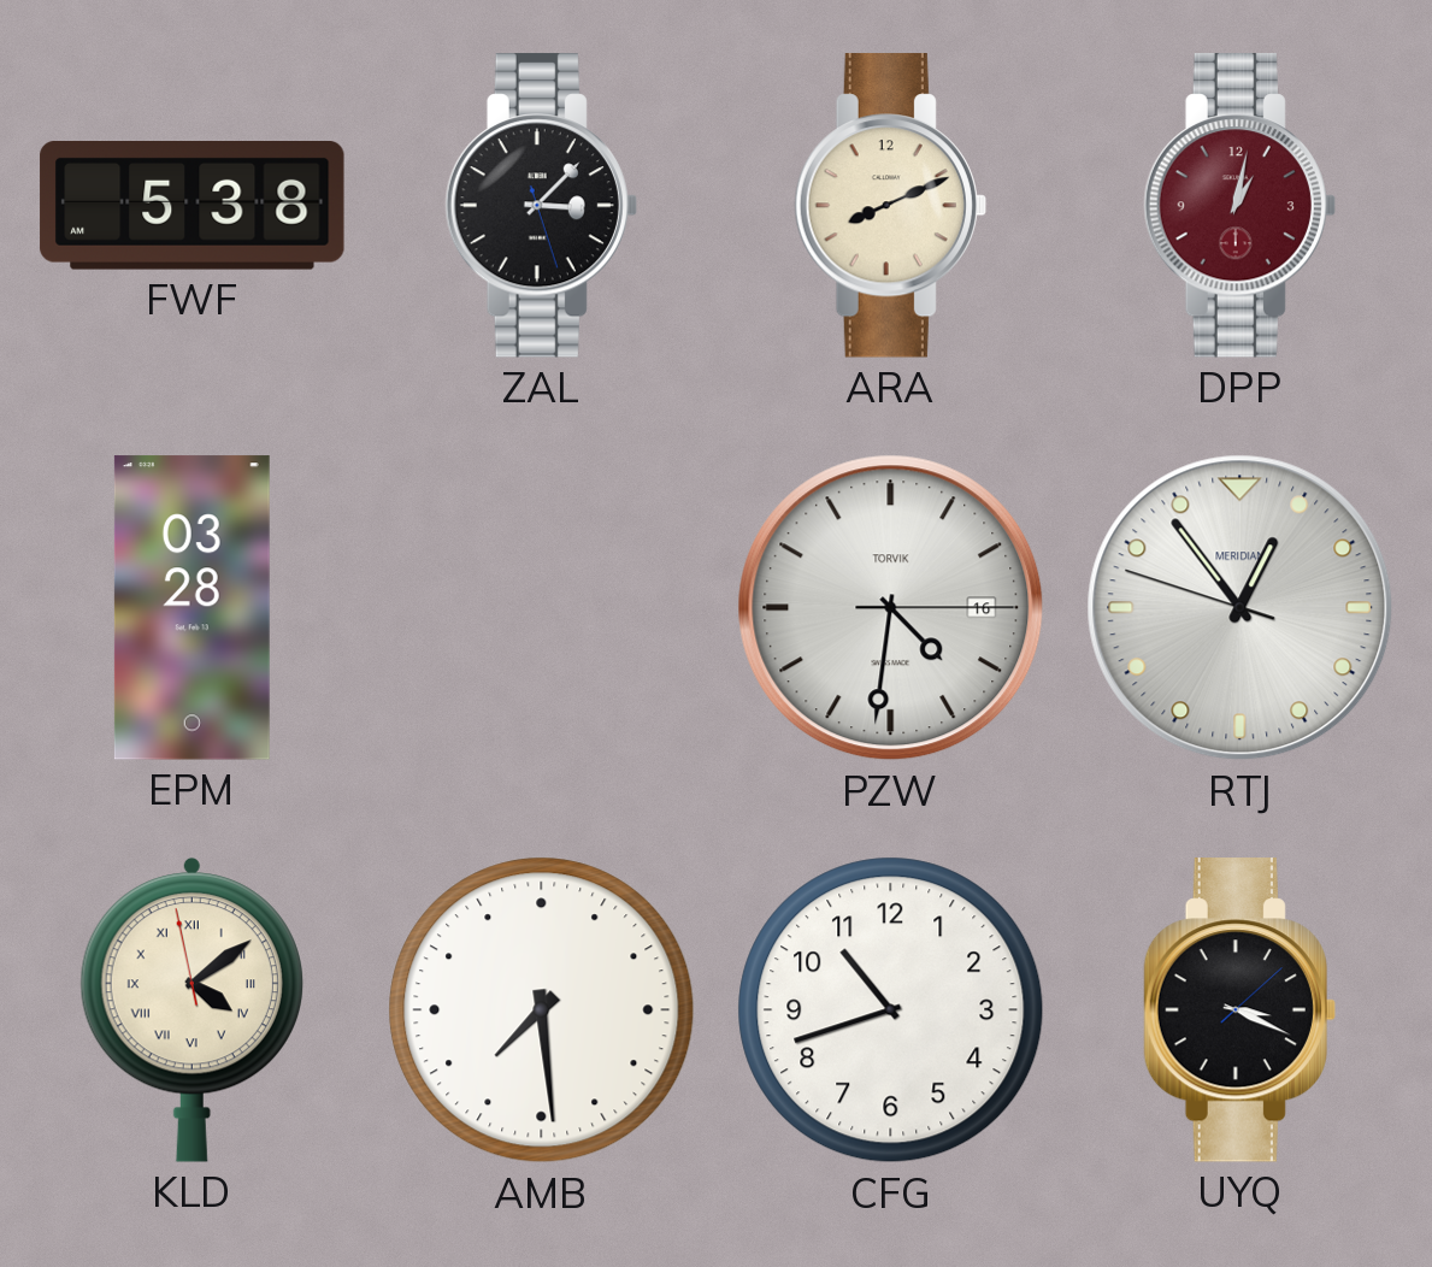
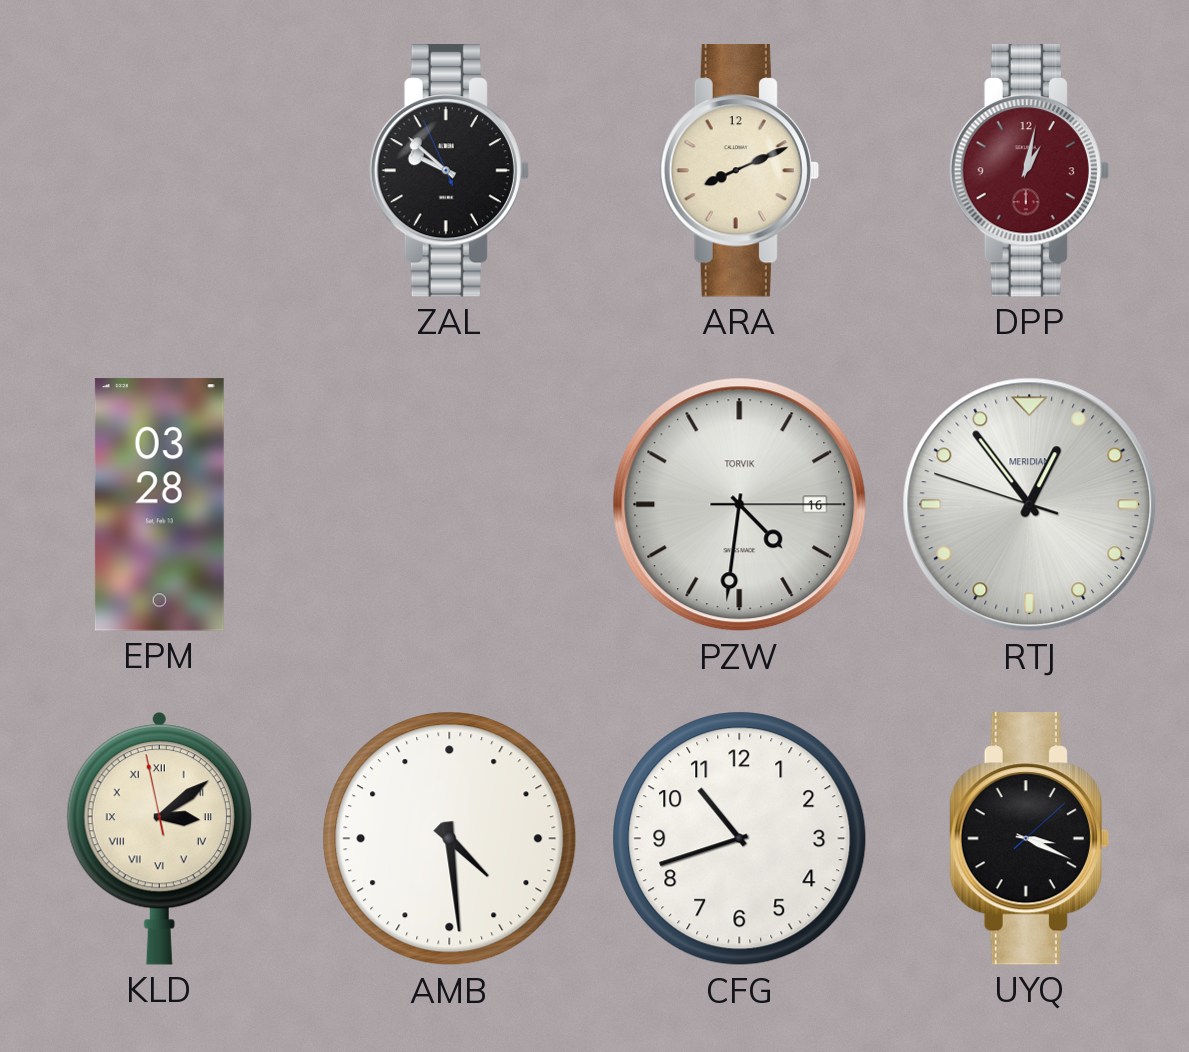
FWF: 5:38 -> none
ZAL: 3:07 -> 9:51
KLD: 4:08 -> 3:08
AMB: 7:29 -> 4:29
